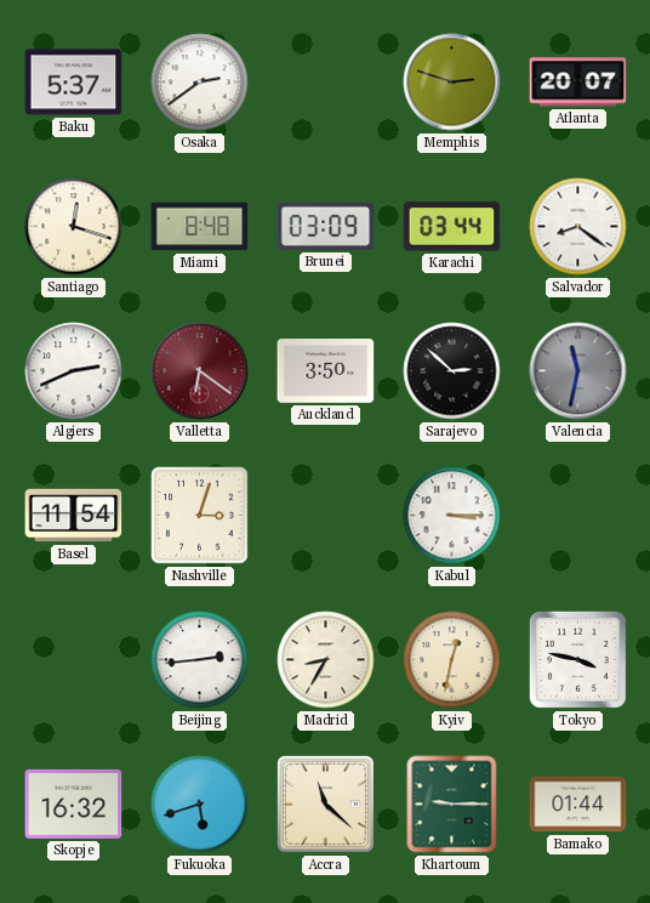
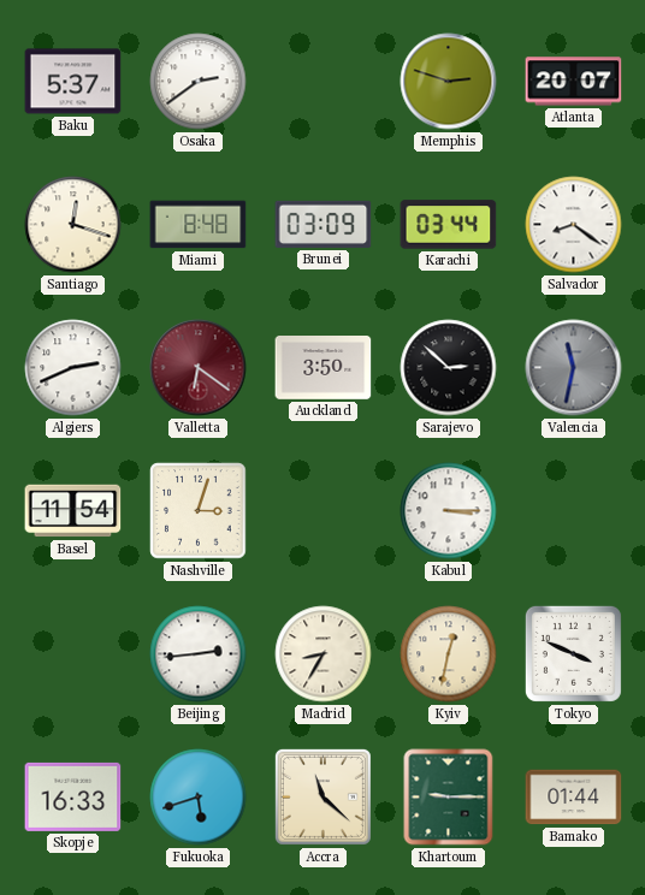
Tokyo: 3:47 -> 3:49
Skopje: 16:32 -> 16:33
